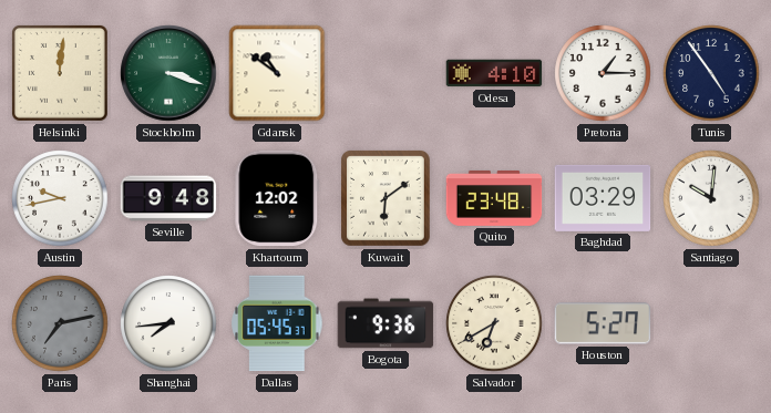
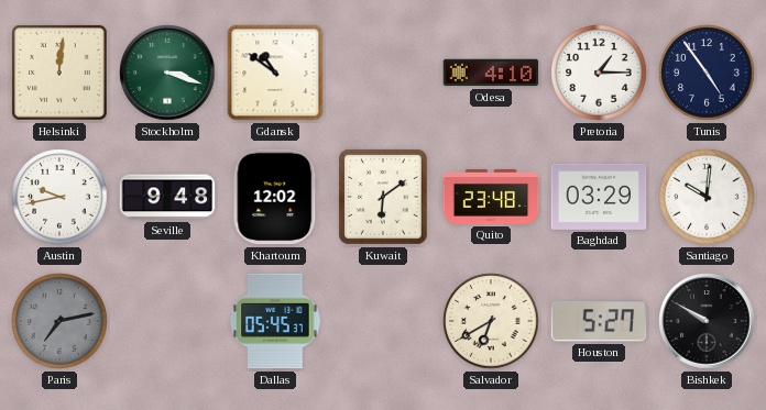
Shanghai: 7:44 -> none
Bogota: 9:36 -> none
Bishkek: none -> 9:50
